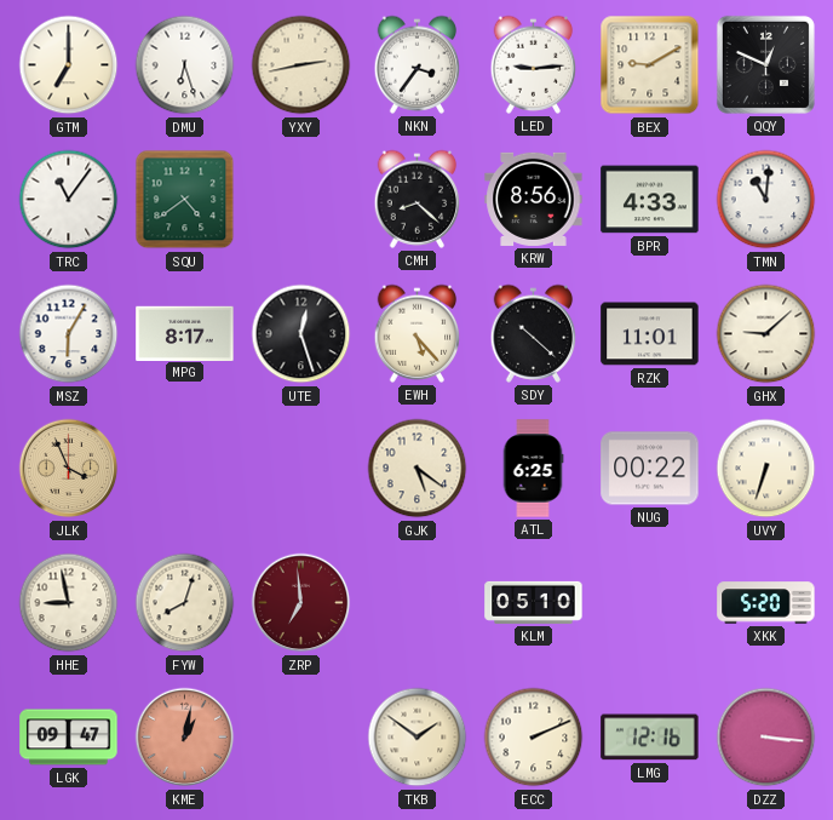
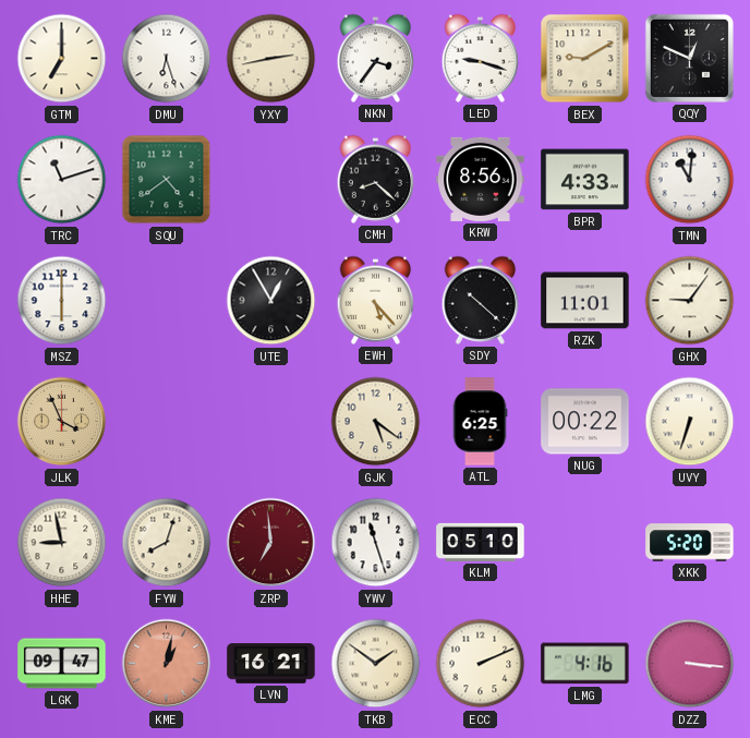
LED: 9:14 -> 9:18
TRC: 11:06 -> 11:12
MSZ: 6:05 -> 6:00
MPG: 8:17 -> none
UTE: 12:27 -> 12:55
GHX: 9:08 -> 9:06
YWV: none -> 11:27
LVN: none -> 16:21
LMG: 12:16 -> 4:16
